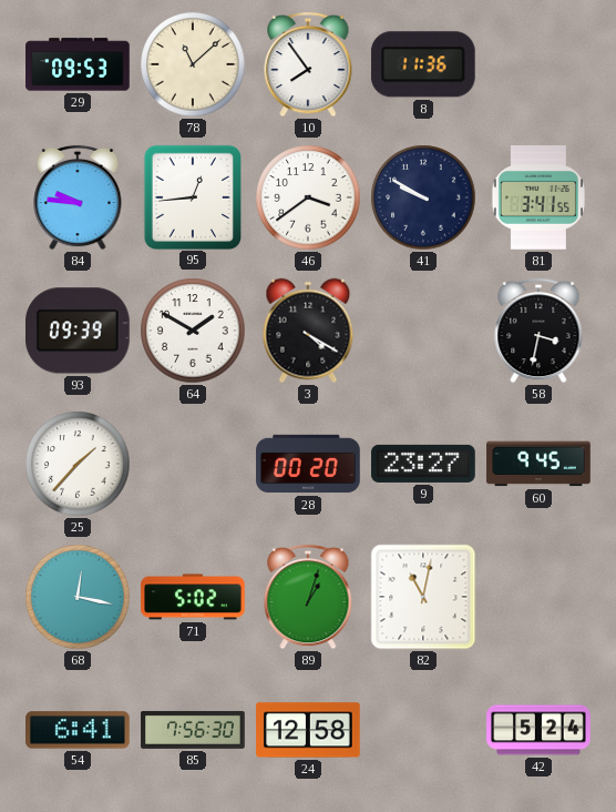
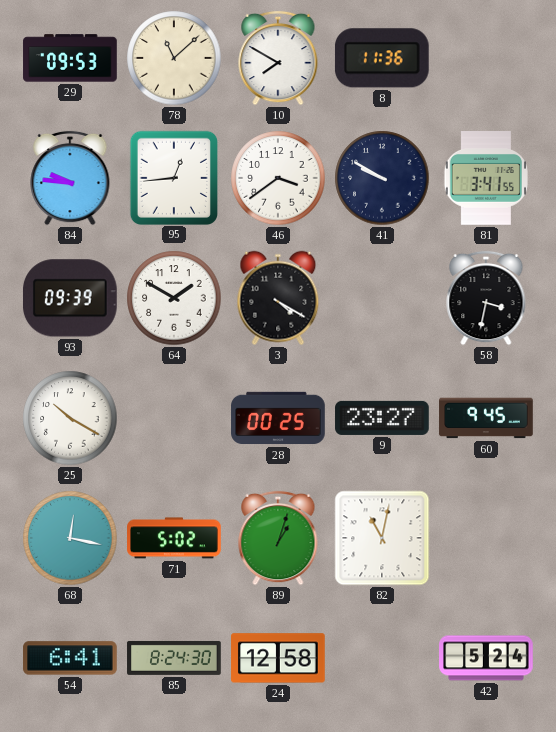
10: 7:54 -> 7:50
25: 1:37 -> 10:20
28: 00:20 -> 00:25
85: 7:56 -> 8:24
